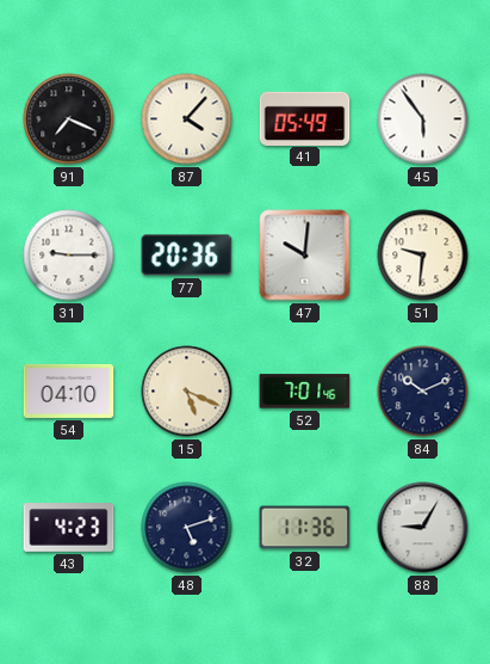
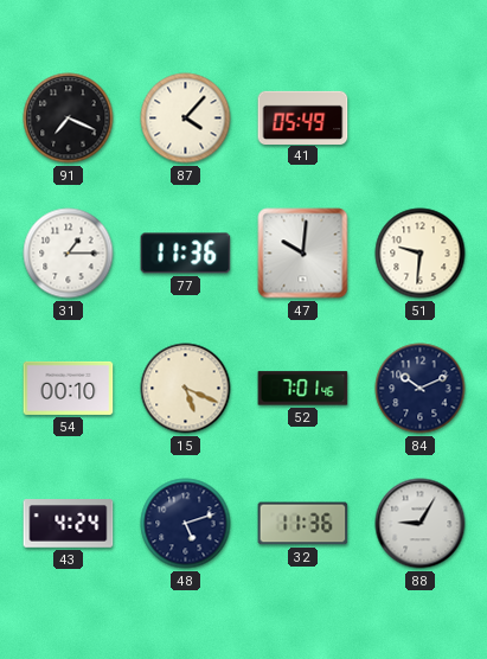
45: 5:54 -> none
31: 9:15 -> 1:15
77: 20:36 -> 11:36
54: 04:10 -> 00:10
43: 4:23 -> 4:24
